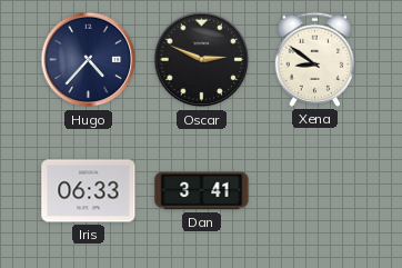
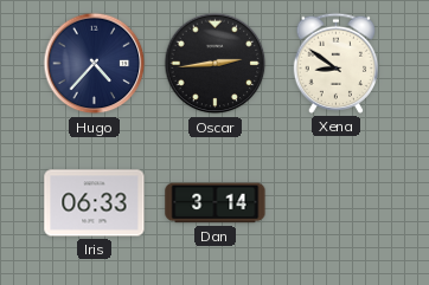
Oscar: 2:49 -> 2:44
Dan: 3:41 -> 3:14
